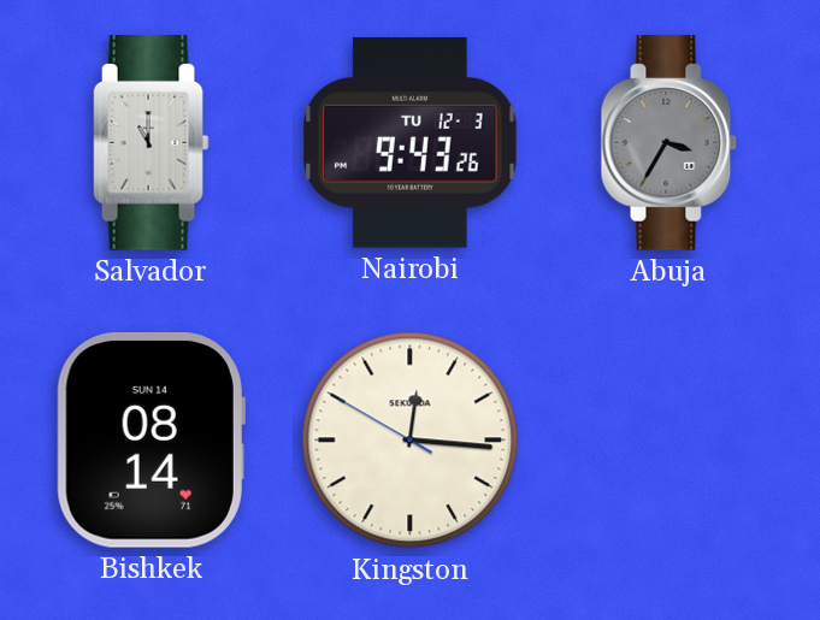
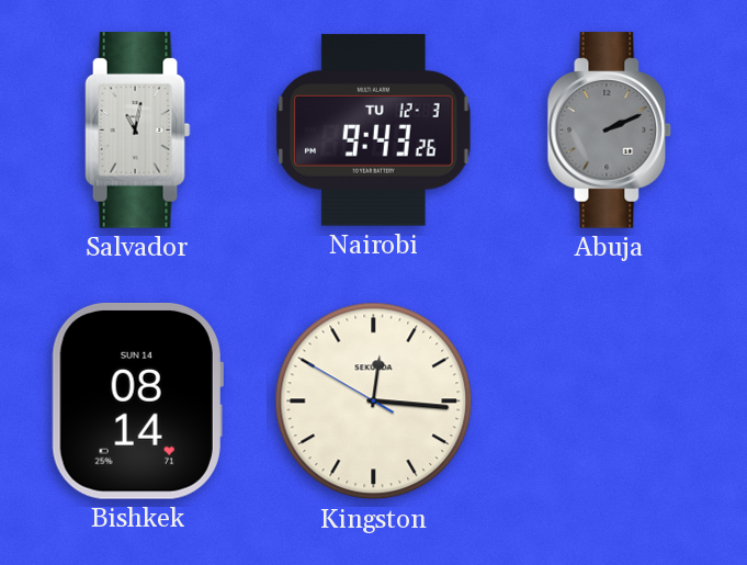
Salvador: 11:00 -> 11:02
Abuja: 3:35 -> 2:11
